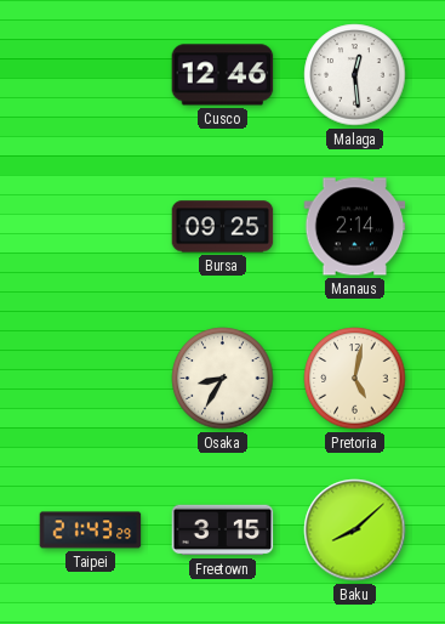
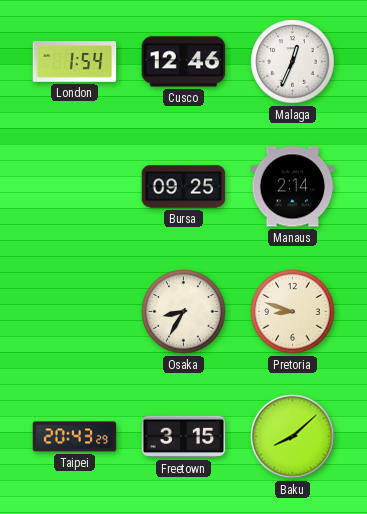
London: none -> 1:54
Malaga: 12:29 -> 12:34
Pretoria: 5:02 -> 8:48
Taipei: 21:43 -> 20:43
